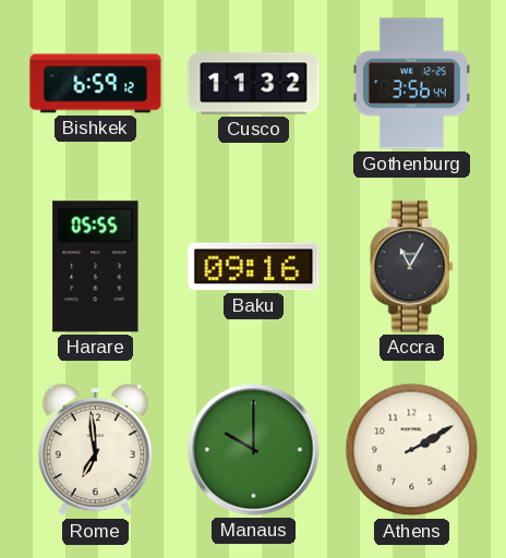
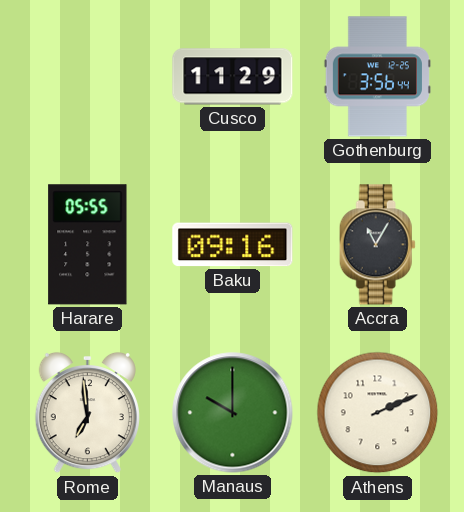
Bishkek: 6:59 -> none
Cusco: 11:32 -> 11:29
Athens: 2:10 -> 2:11
